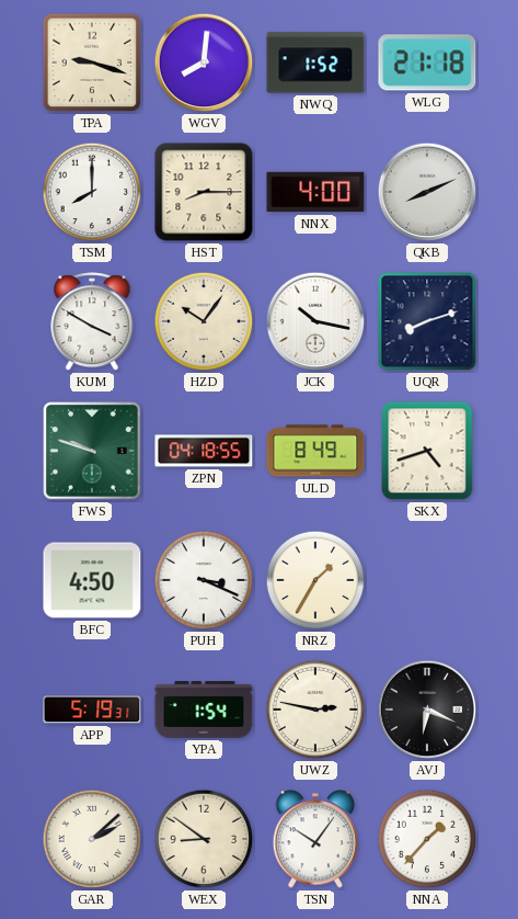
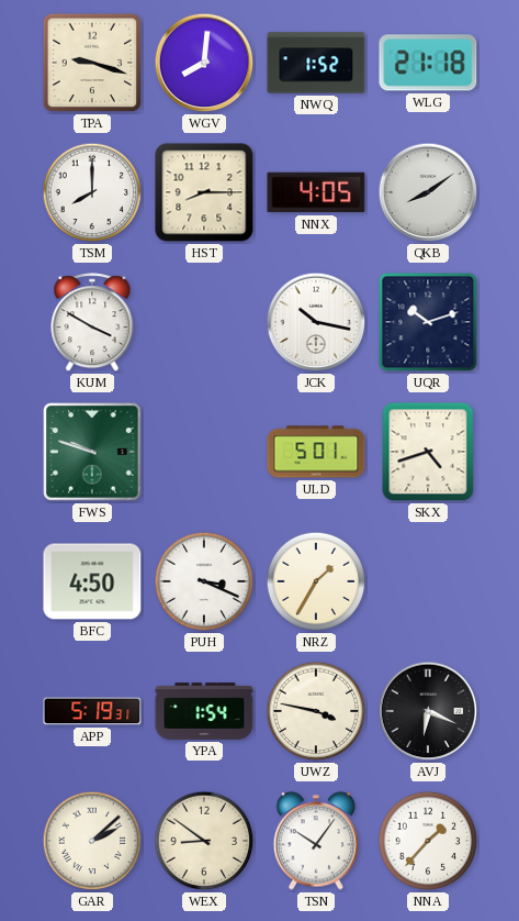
NNX: 4:00 -> 4:05
QKB: 8:11 -> 8:09
HZD: 10:06 -> none
UQR: 8:12 -> 10:12
ZPN: 04:18 -> none
ULD: 8:49 -> 5:01
UWZ: 2:47 -> 3:47
